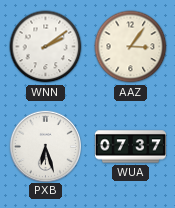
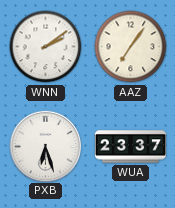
AAZ: 3:06 -> 7:06
WUA: 07:37 -> 23:37
